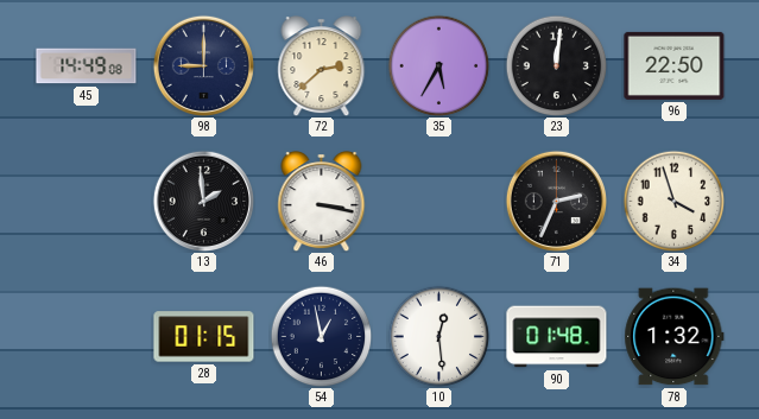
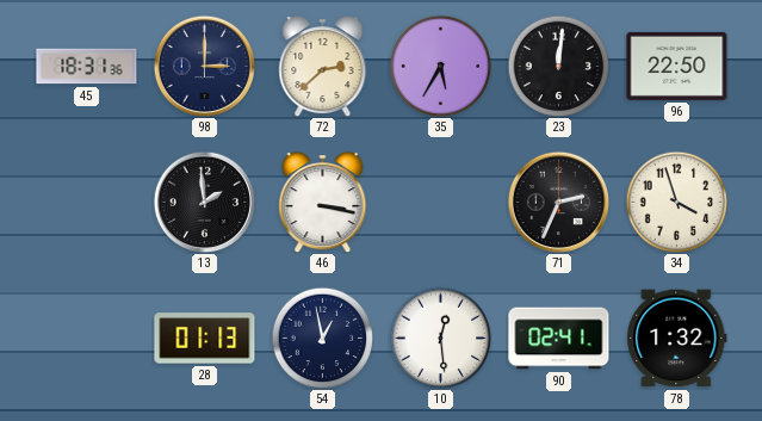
45: 14:49 -> 18:31
98: 9:00 -> 3:00
28: 01:15 -> 01:13
90: 01:48 -> 02:41
